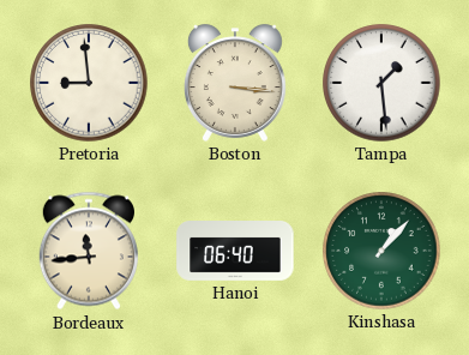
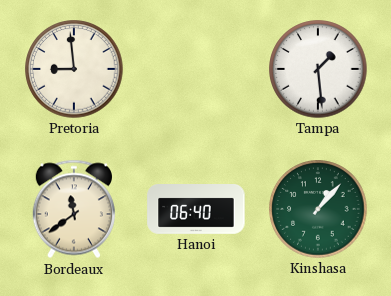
Boston: 3:16 -> none
Bordeaux: 11:44 -> 11:39
